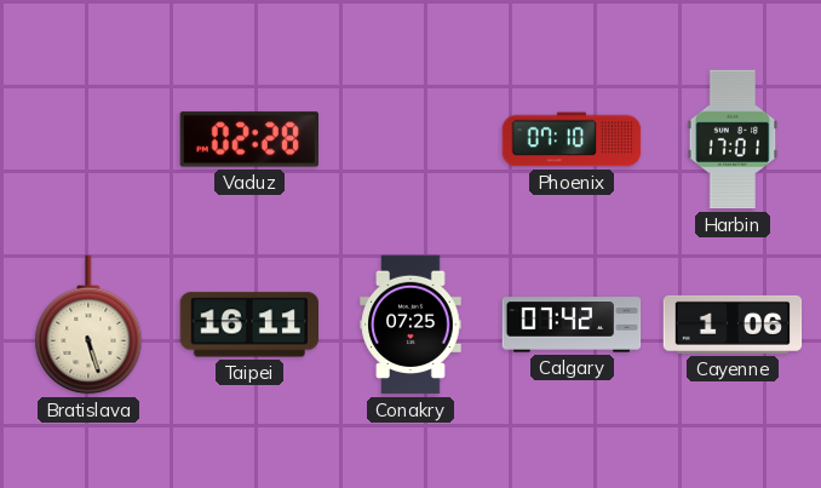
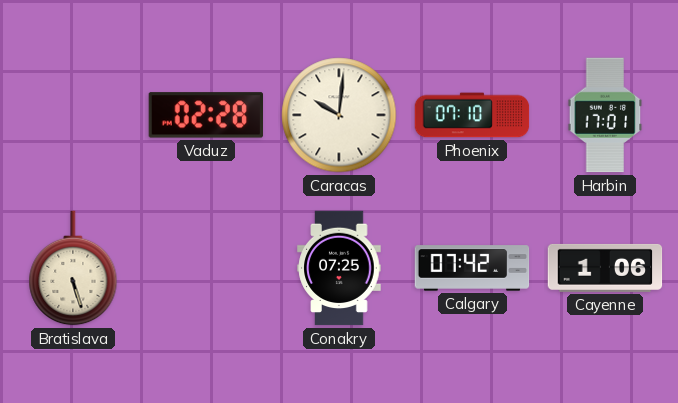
Caracas: none -> 10:01
Taipei: 16:11 -> none
